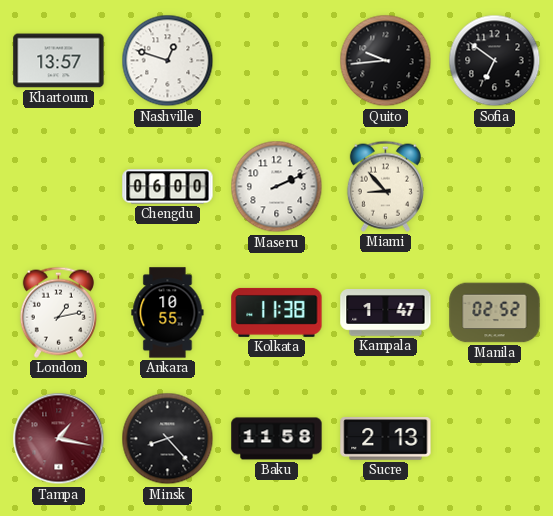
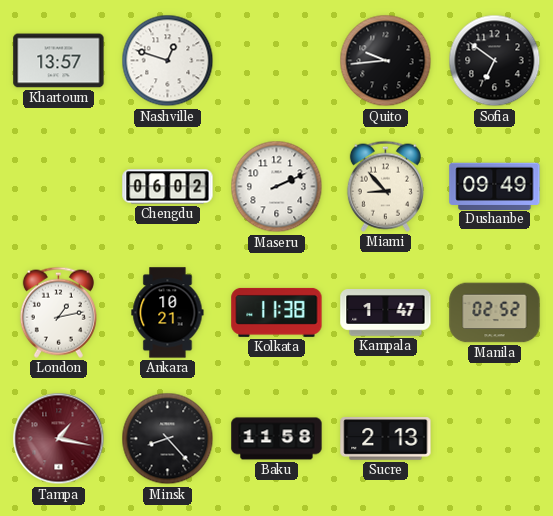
Chengdu: 06:00 -> 06:02
Dushanbe: none -> 09:49
Ankara: 10:55 -> 10:21
